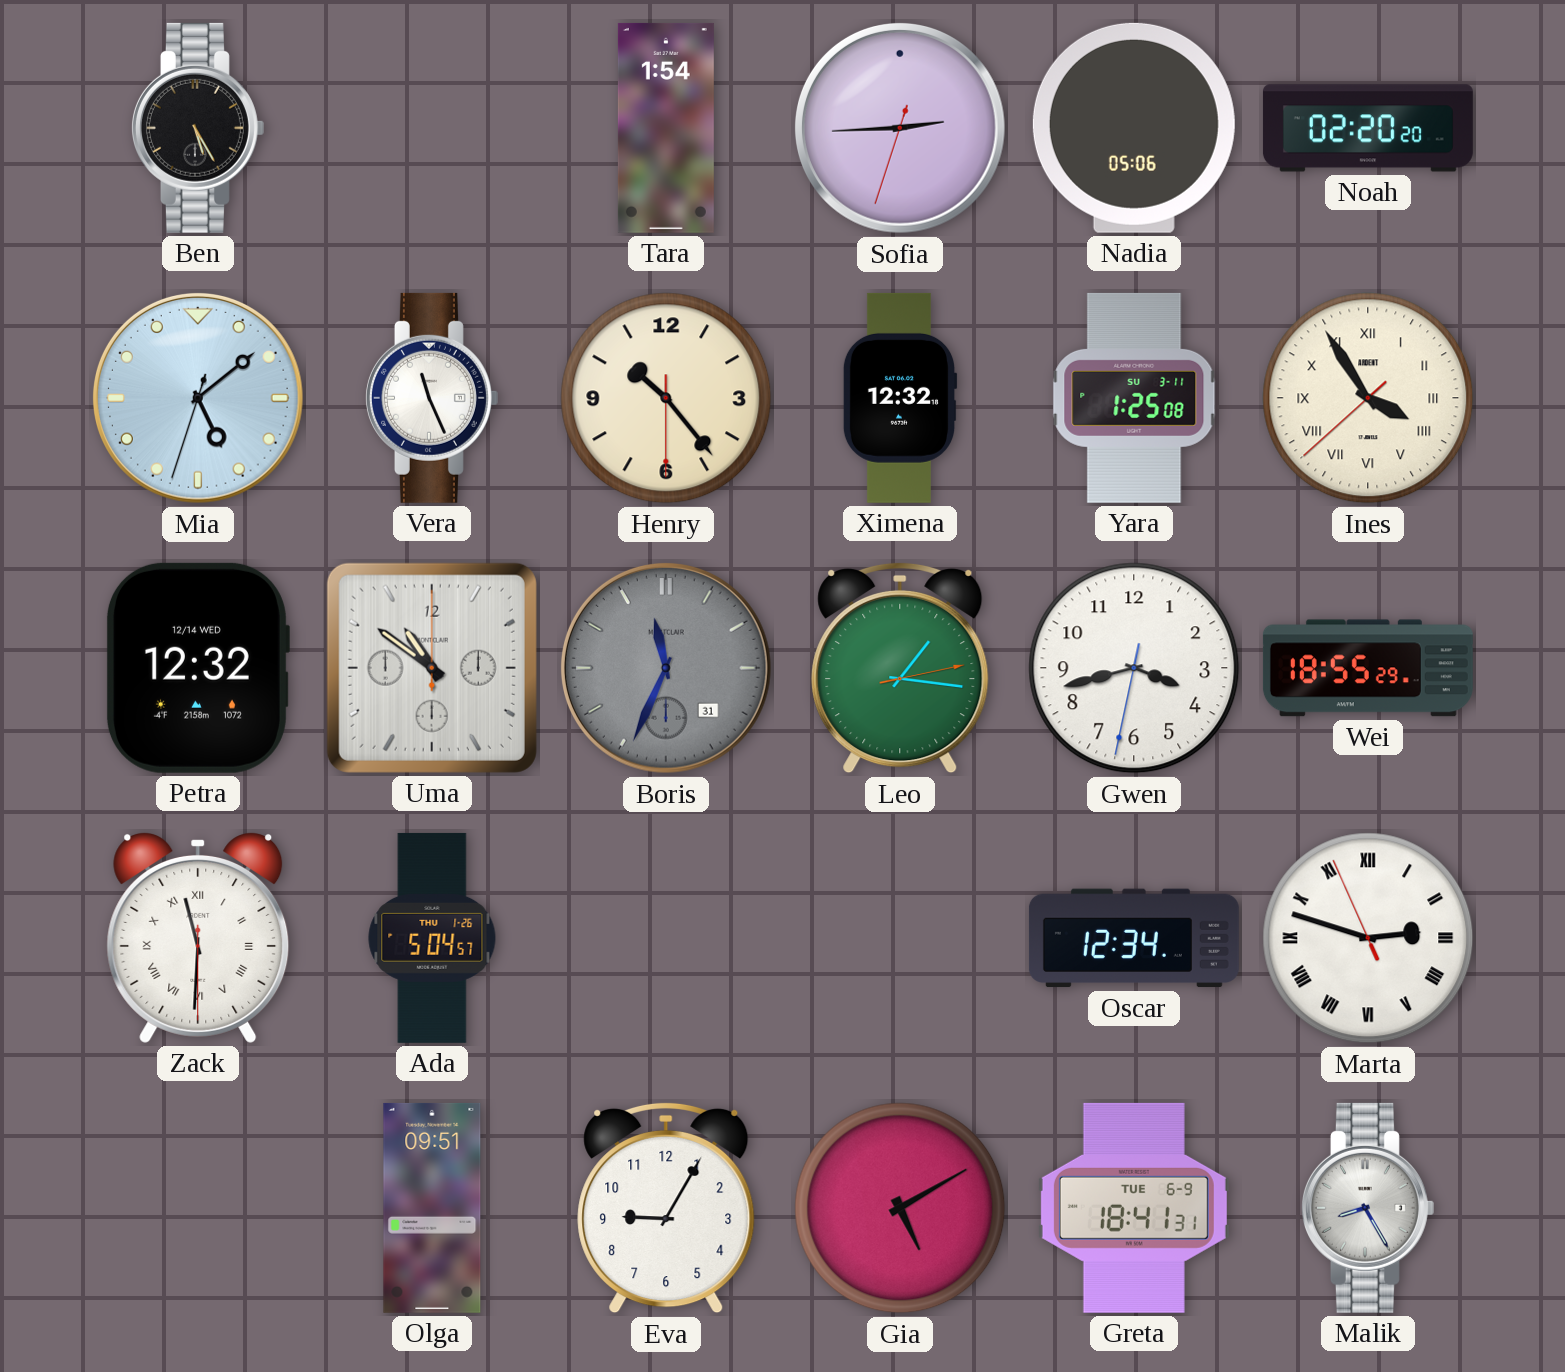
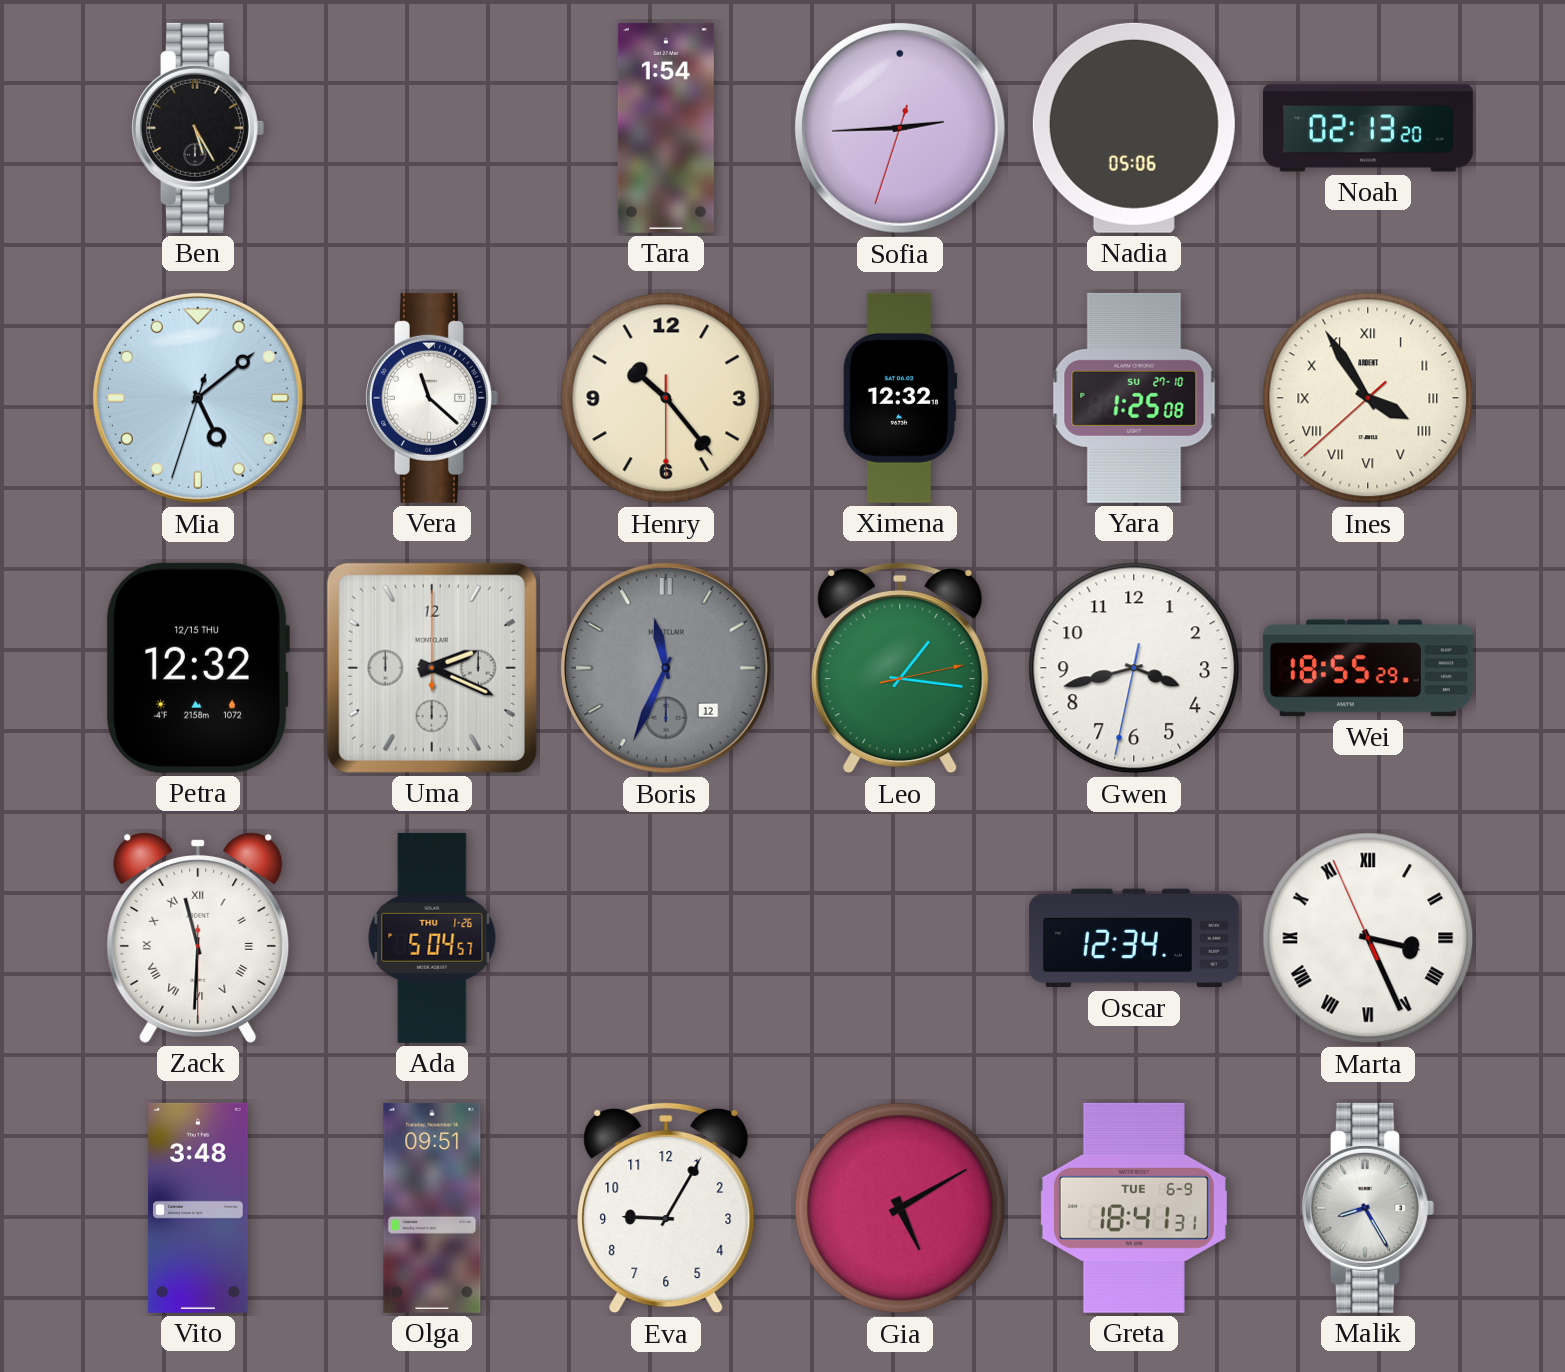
Noah: 02:20 -> 02:13
Vera: 11:26 -> 11:22
Yara date: SU 3-11 -> SU 27-10
Petra date: 12/14 WED -> 12/15 THU
Uma: 10:51 -> 2:19
Boris date: 31 -> 12
Marta: 2:47 -> 3:25
Vito: none -> 3:48
